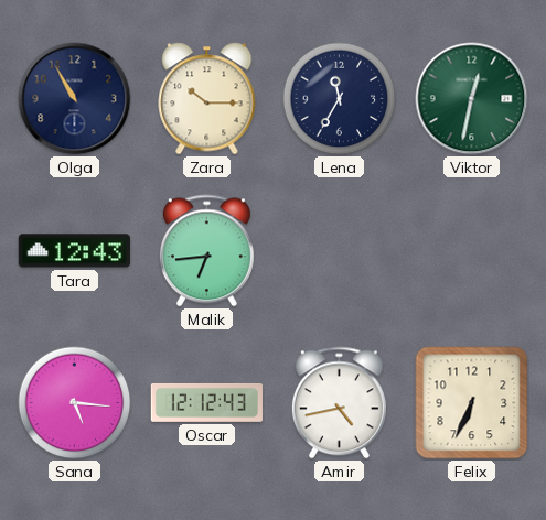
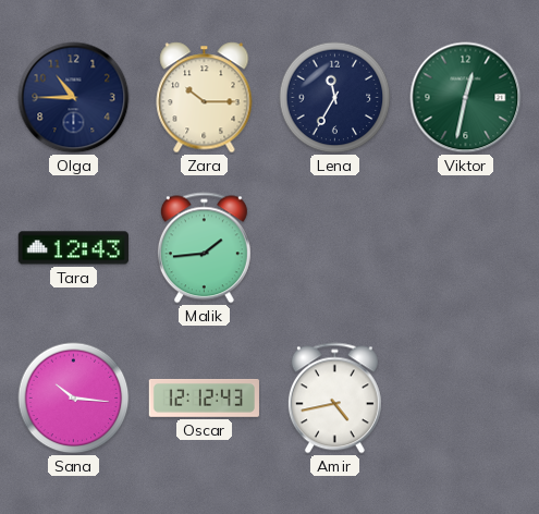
Olga: 10:55 -> 10:45
Malik: 6:44 -> 1:44
Sana: 5:16 -> 10:16
Felix: 6:34 -> none
